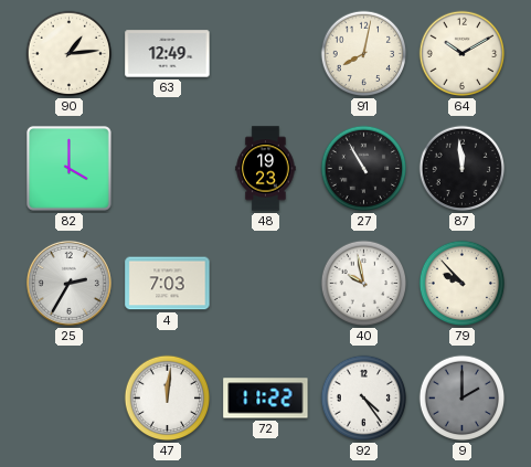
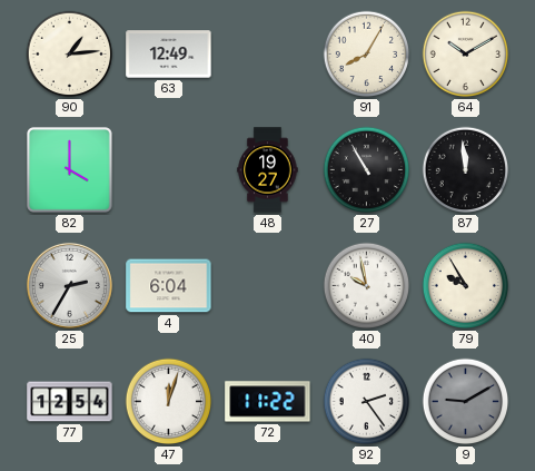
91: 8:02 -> 8:05
48: 19:23 -> 19:27
4: 7:03 -> 6:04
79: 9:53 -> 9:55
77: none -> 12:54
47: 12:01 -> 12:03
92: 4:24 -> 2:24
9: 2:00 -> 9:10
